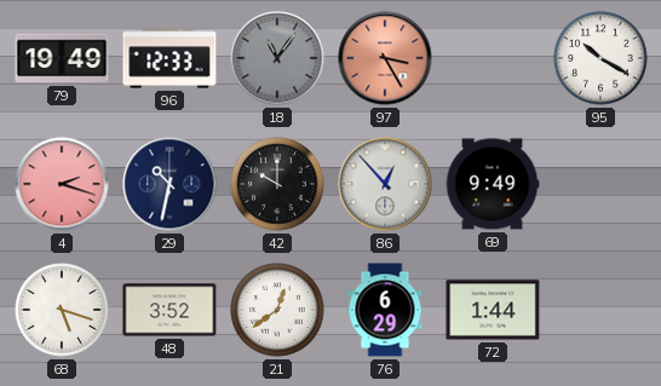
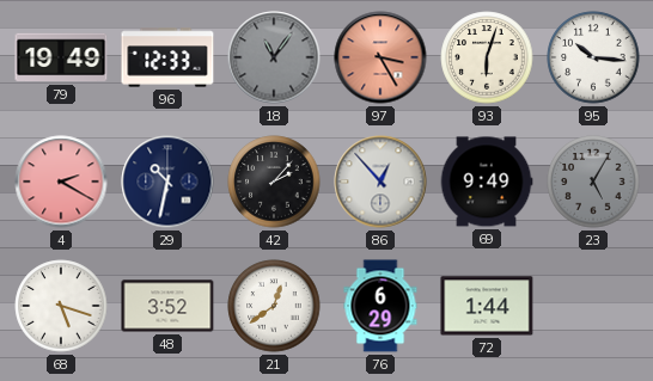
93: none -> 6:03
95: 10:20 -> 10:16
4: 2:18 -> 2:20
42: 10:00 -> 2:07
23: none -> 5:05
